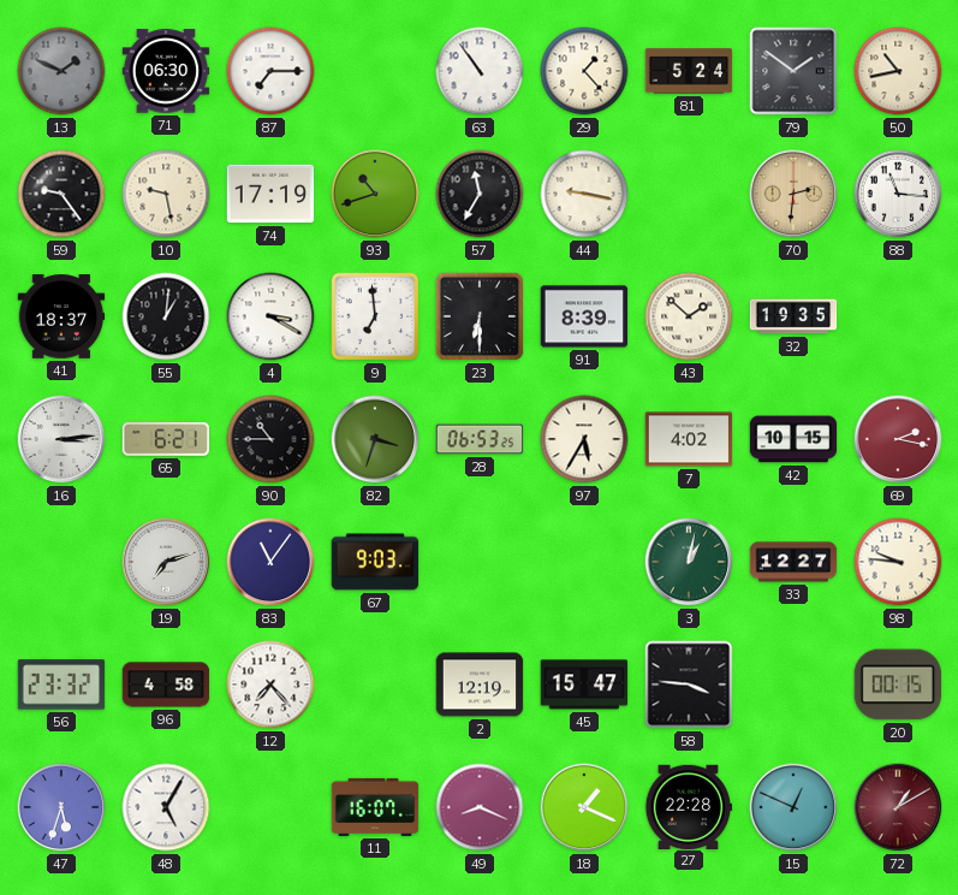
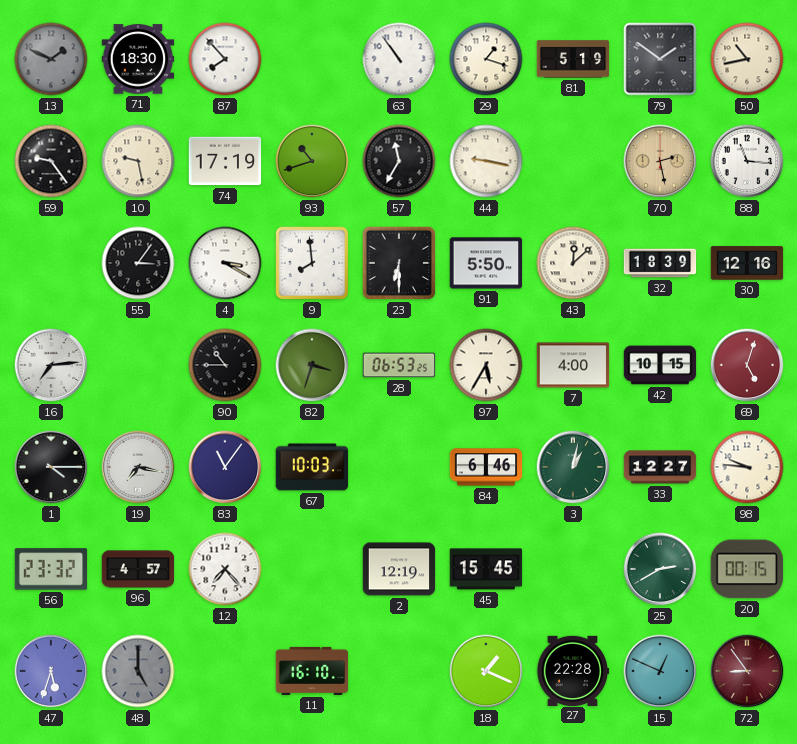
71: 06:30 -> 18:30
87: 7:15 -> 7:53
29: 1:23 -> 1:18
81: 5:24 -> 5:19
70: 2:31 -> 2:28
41: 18:37 -> none
55: 1:01 -> 3:06
9: 6:59 -> 7:59
91: 8:39 -> 5:50
43: 1:52 -> 12:08
32: 19:35 -> 18:39
30: none -> 12:16
16: 3:14 -> 7:14
65: 6:21 -> none
7: 4:02 -> 4:00
69: 2:17 -> 5:03
1: none -> 4:15
19: 7:12 -> 7:17
67: 9:03 -> 10:03
84: none -> 6:46
96: 4:58 -> 4:57
45: 15:47 -> 15:45
58: 3:46 -> none
25: none -> 2:40
48: 5:05 -> 5:00
48 dial: white -> grey
11: 16:07 -> 16:10
49: 8:19 -> none
72: 1:10 -> 8:54
